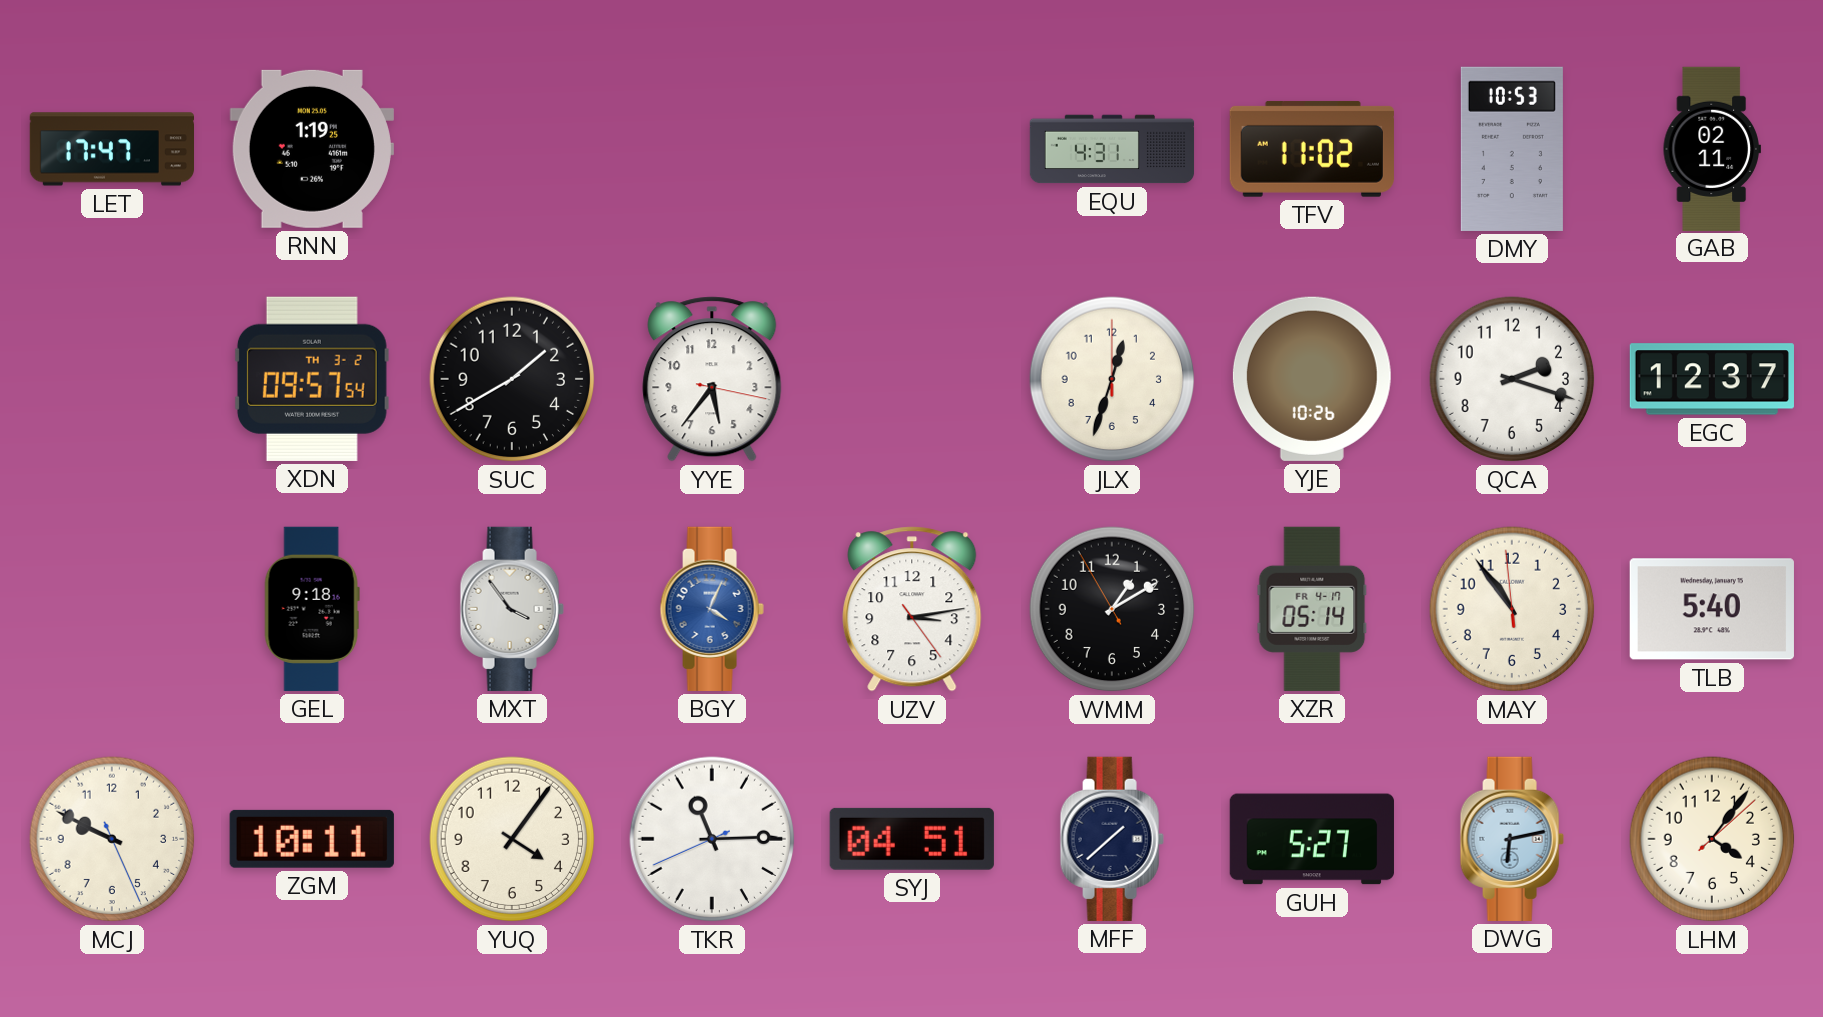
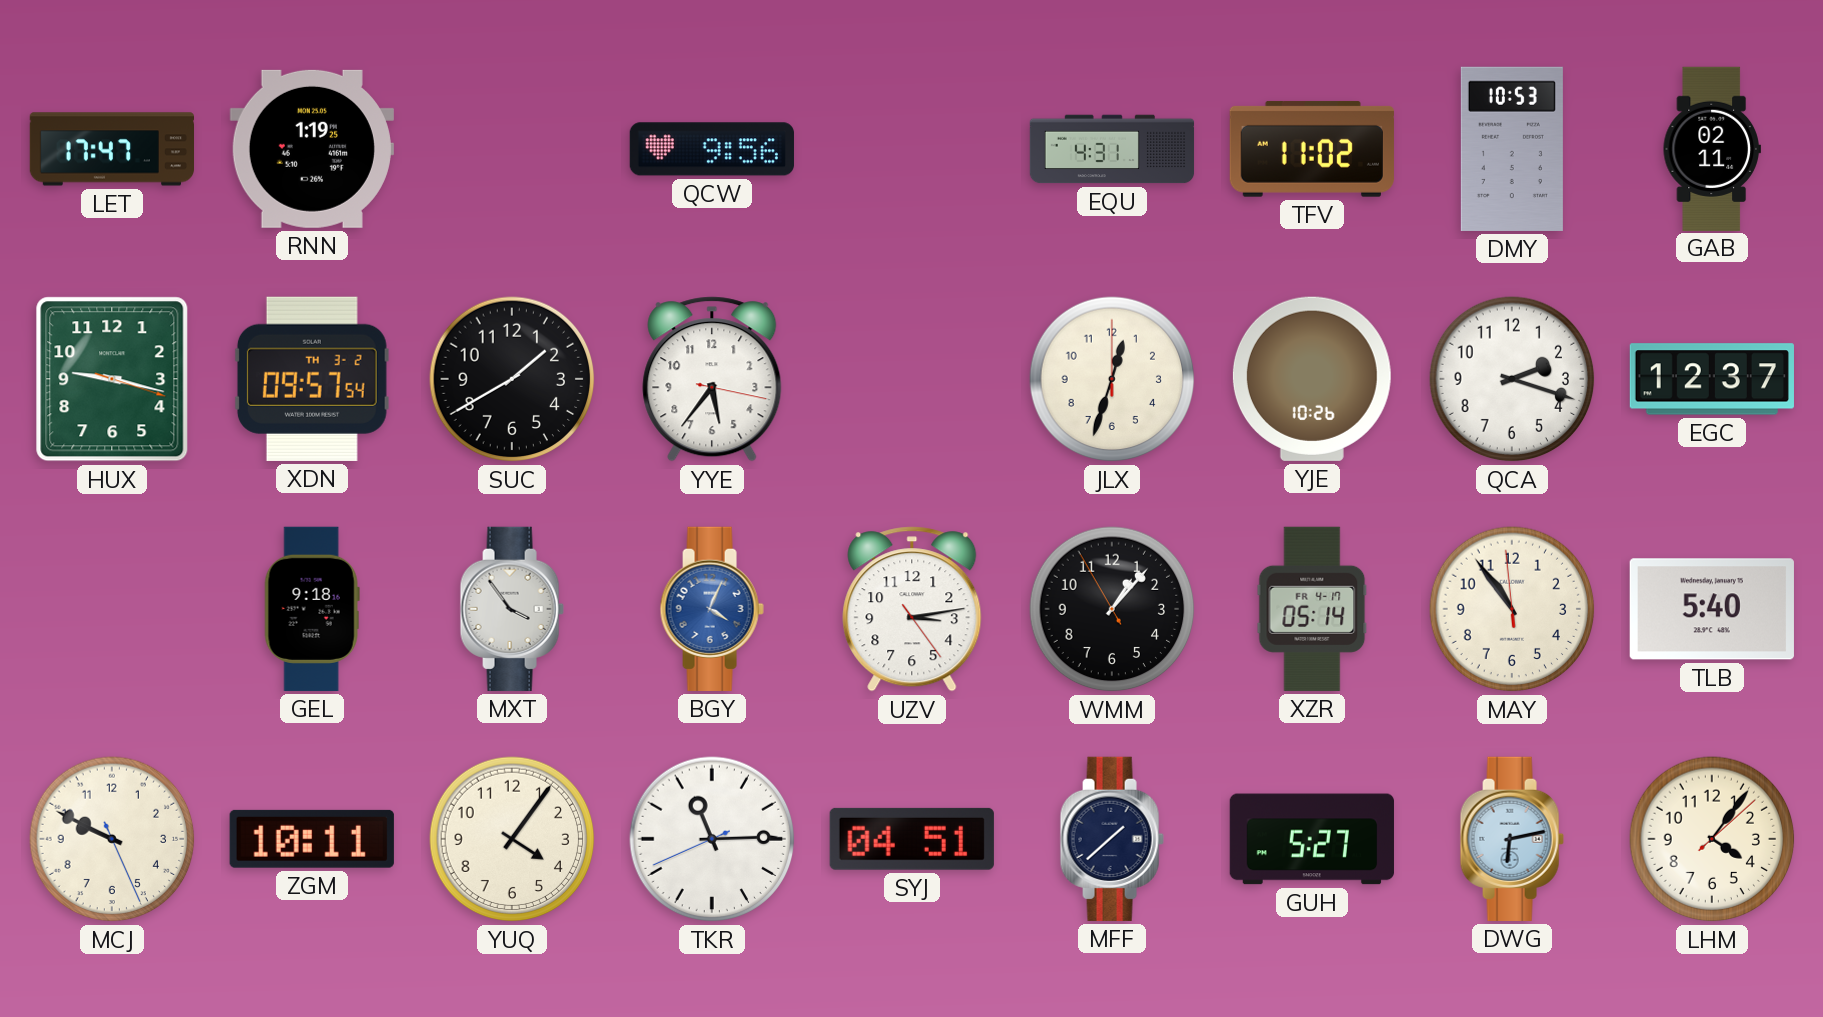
QCW: none -> 9:56
HUX: none -> 9:17
WMM: 1:09 -> 1:06
